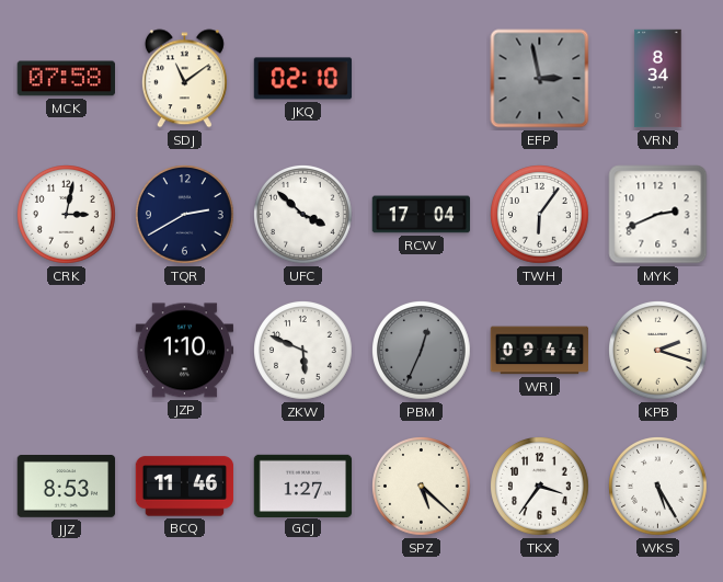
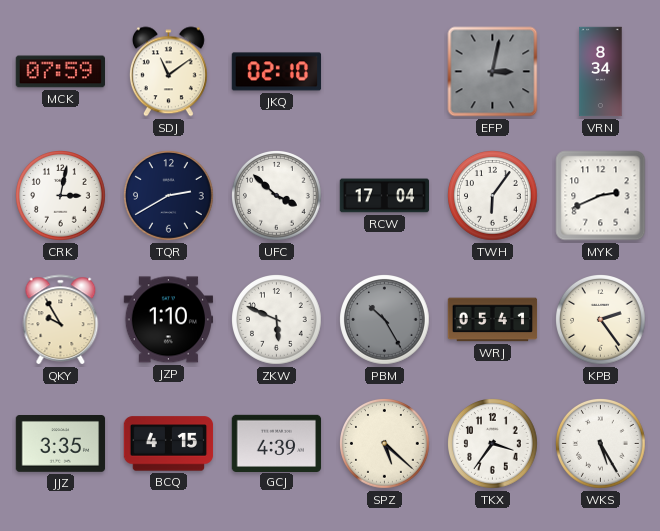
MCK: 07:58 -> 07:59
EFP: 2:58 -> 3:02
QKY: none -> 9:55
PBM: 12:34 -> 10:25
WRJ: 09:44 -> 05:41
KPB: 2:18 -> 2:24
JJZ: 8:53 -> 3:35
BCQ: 11:46 -> 4:15
GCJ: 1:27 -> 4:39
